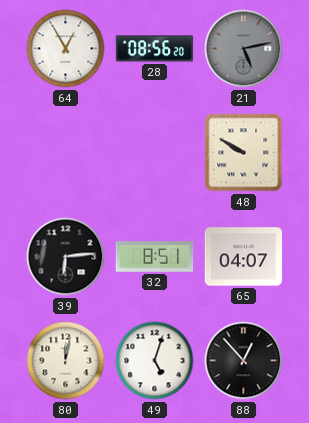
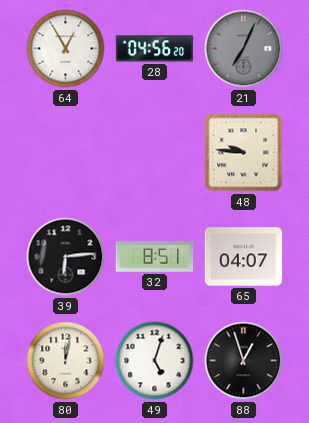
28: 08:56 -> 04:56
21: 5:13 -> 7:04
48: 9:50 -> 9:46
88: 12:53 -> 12:57
